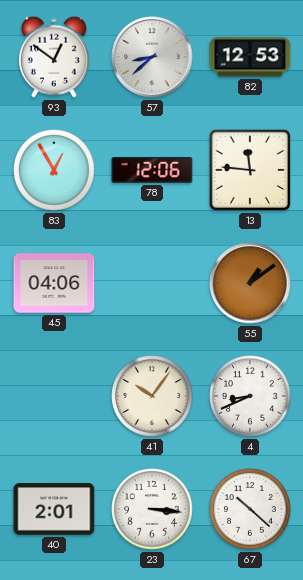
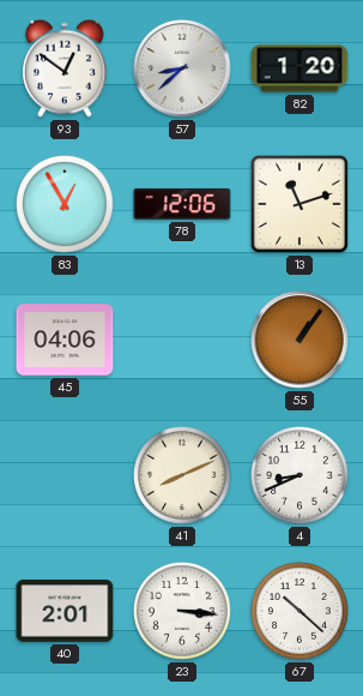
82: 12:53 -> 1:20
13: 11:46 -> 11:12
55: 1:09 -> 1:06
41: 10:06 -> 8:11
